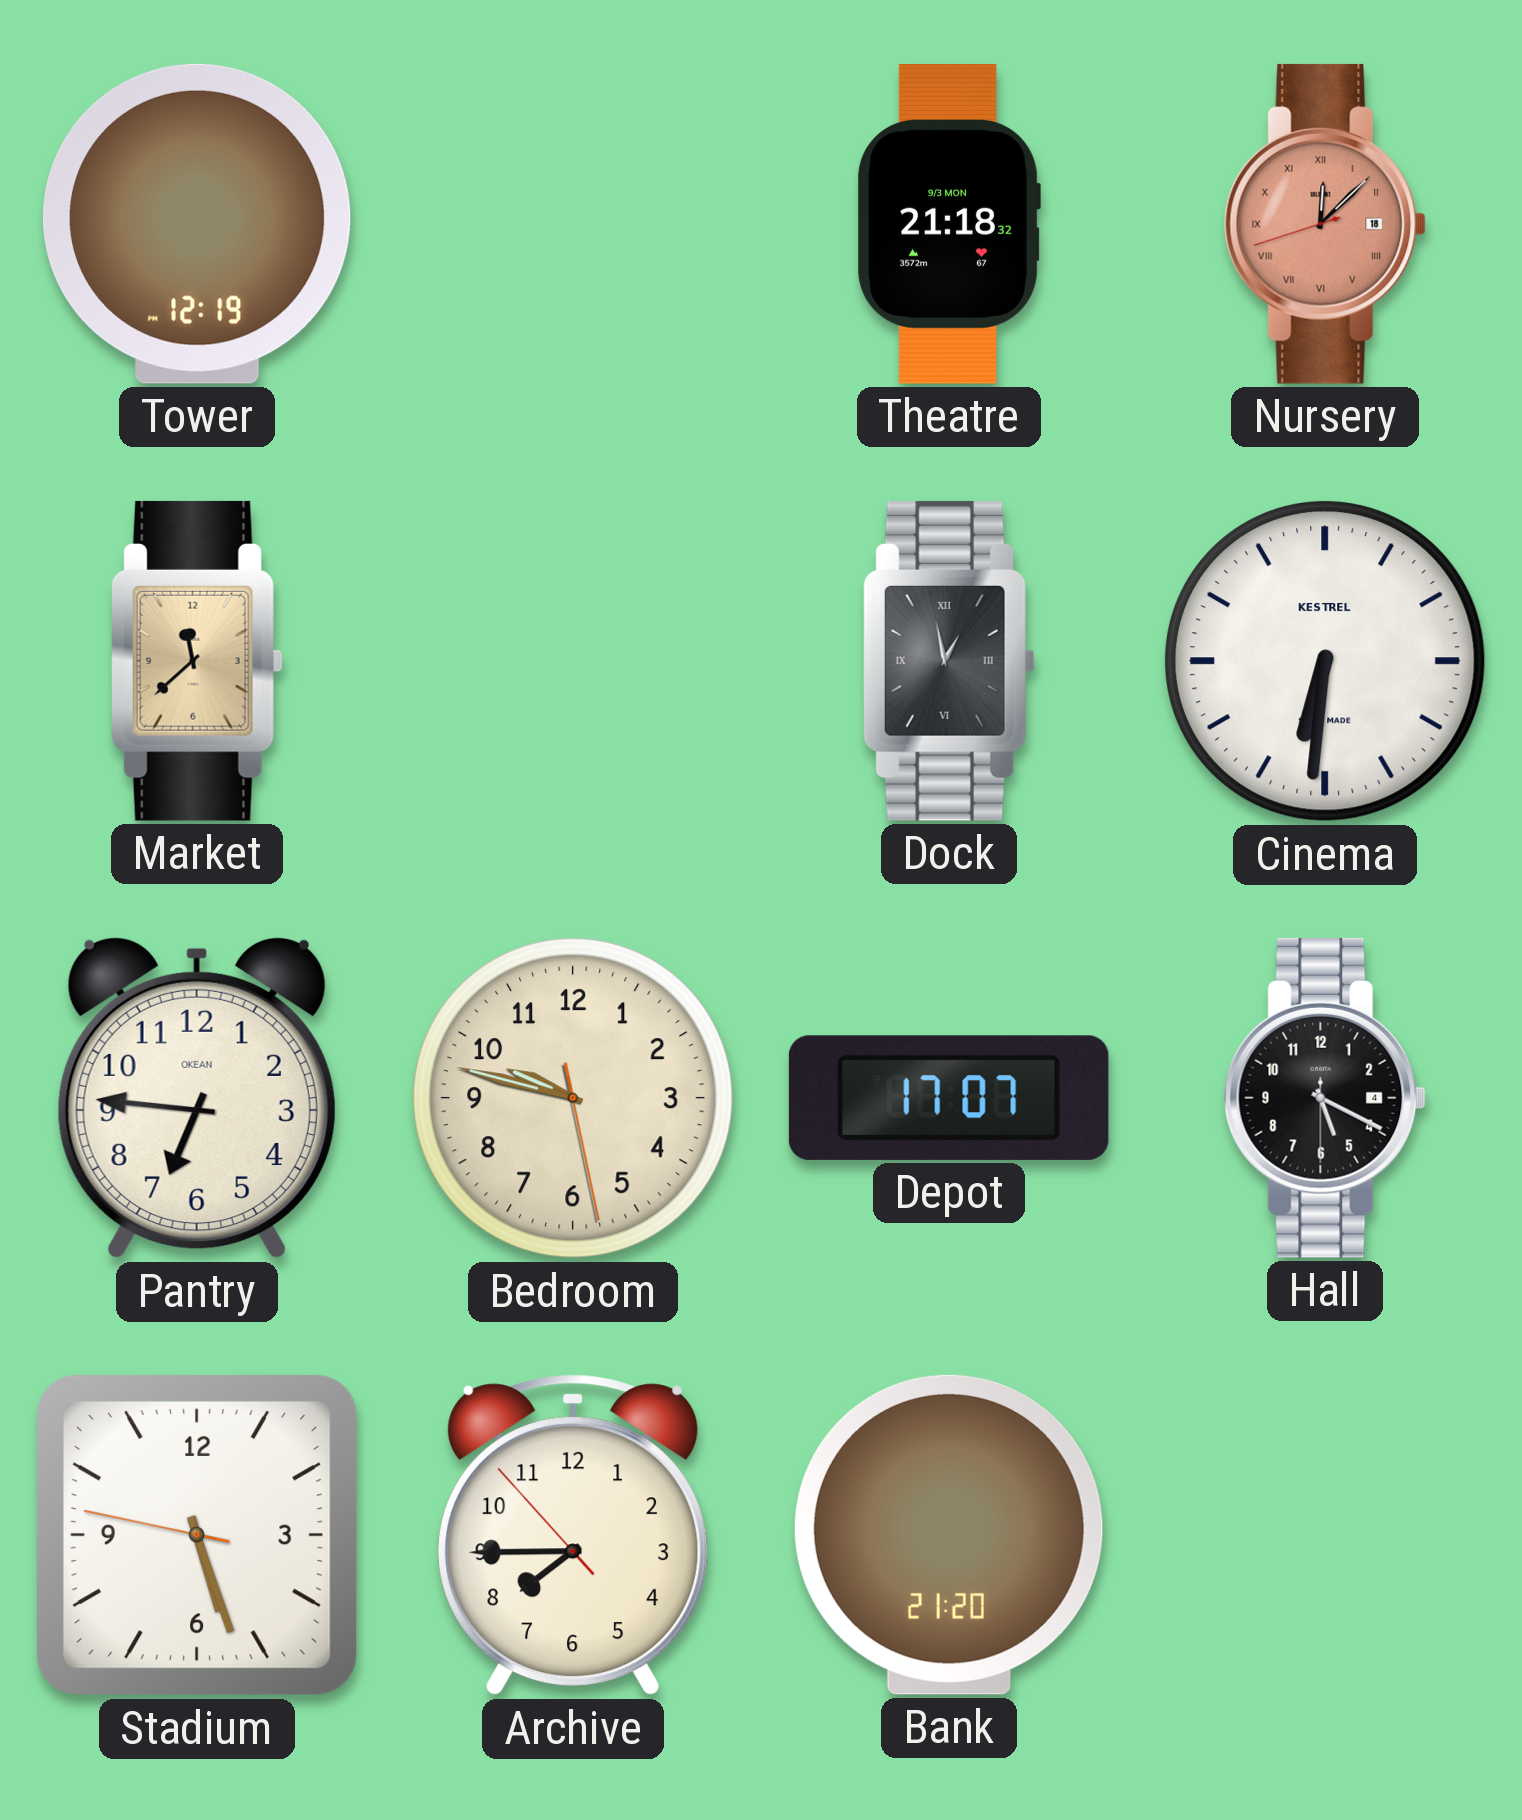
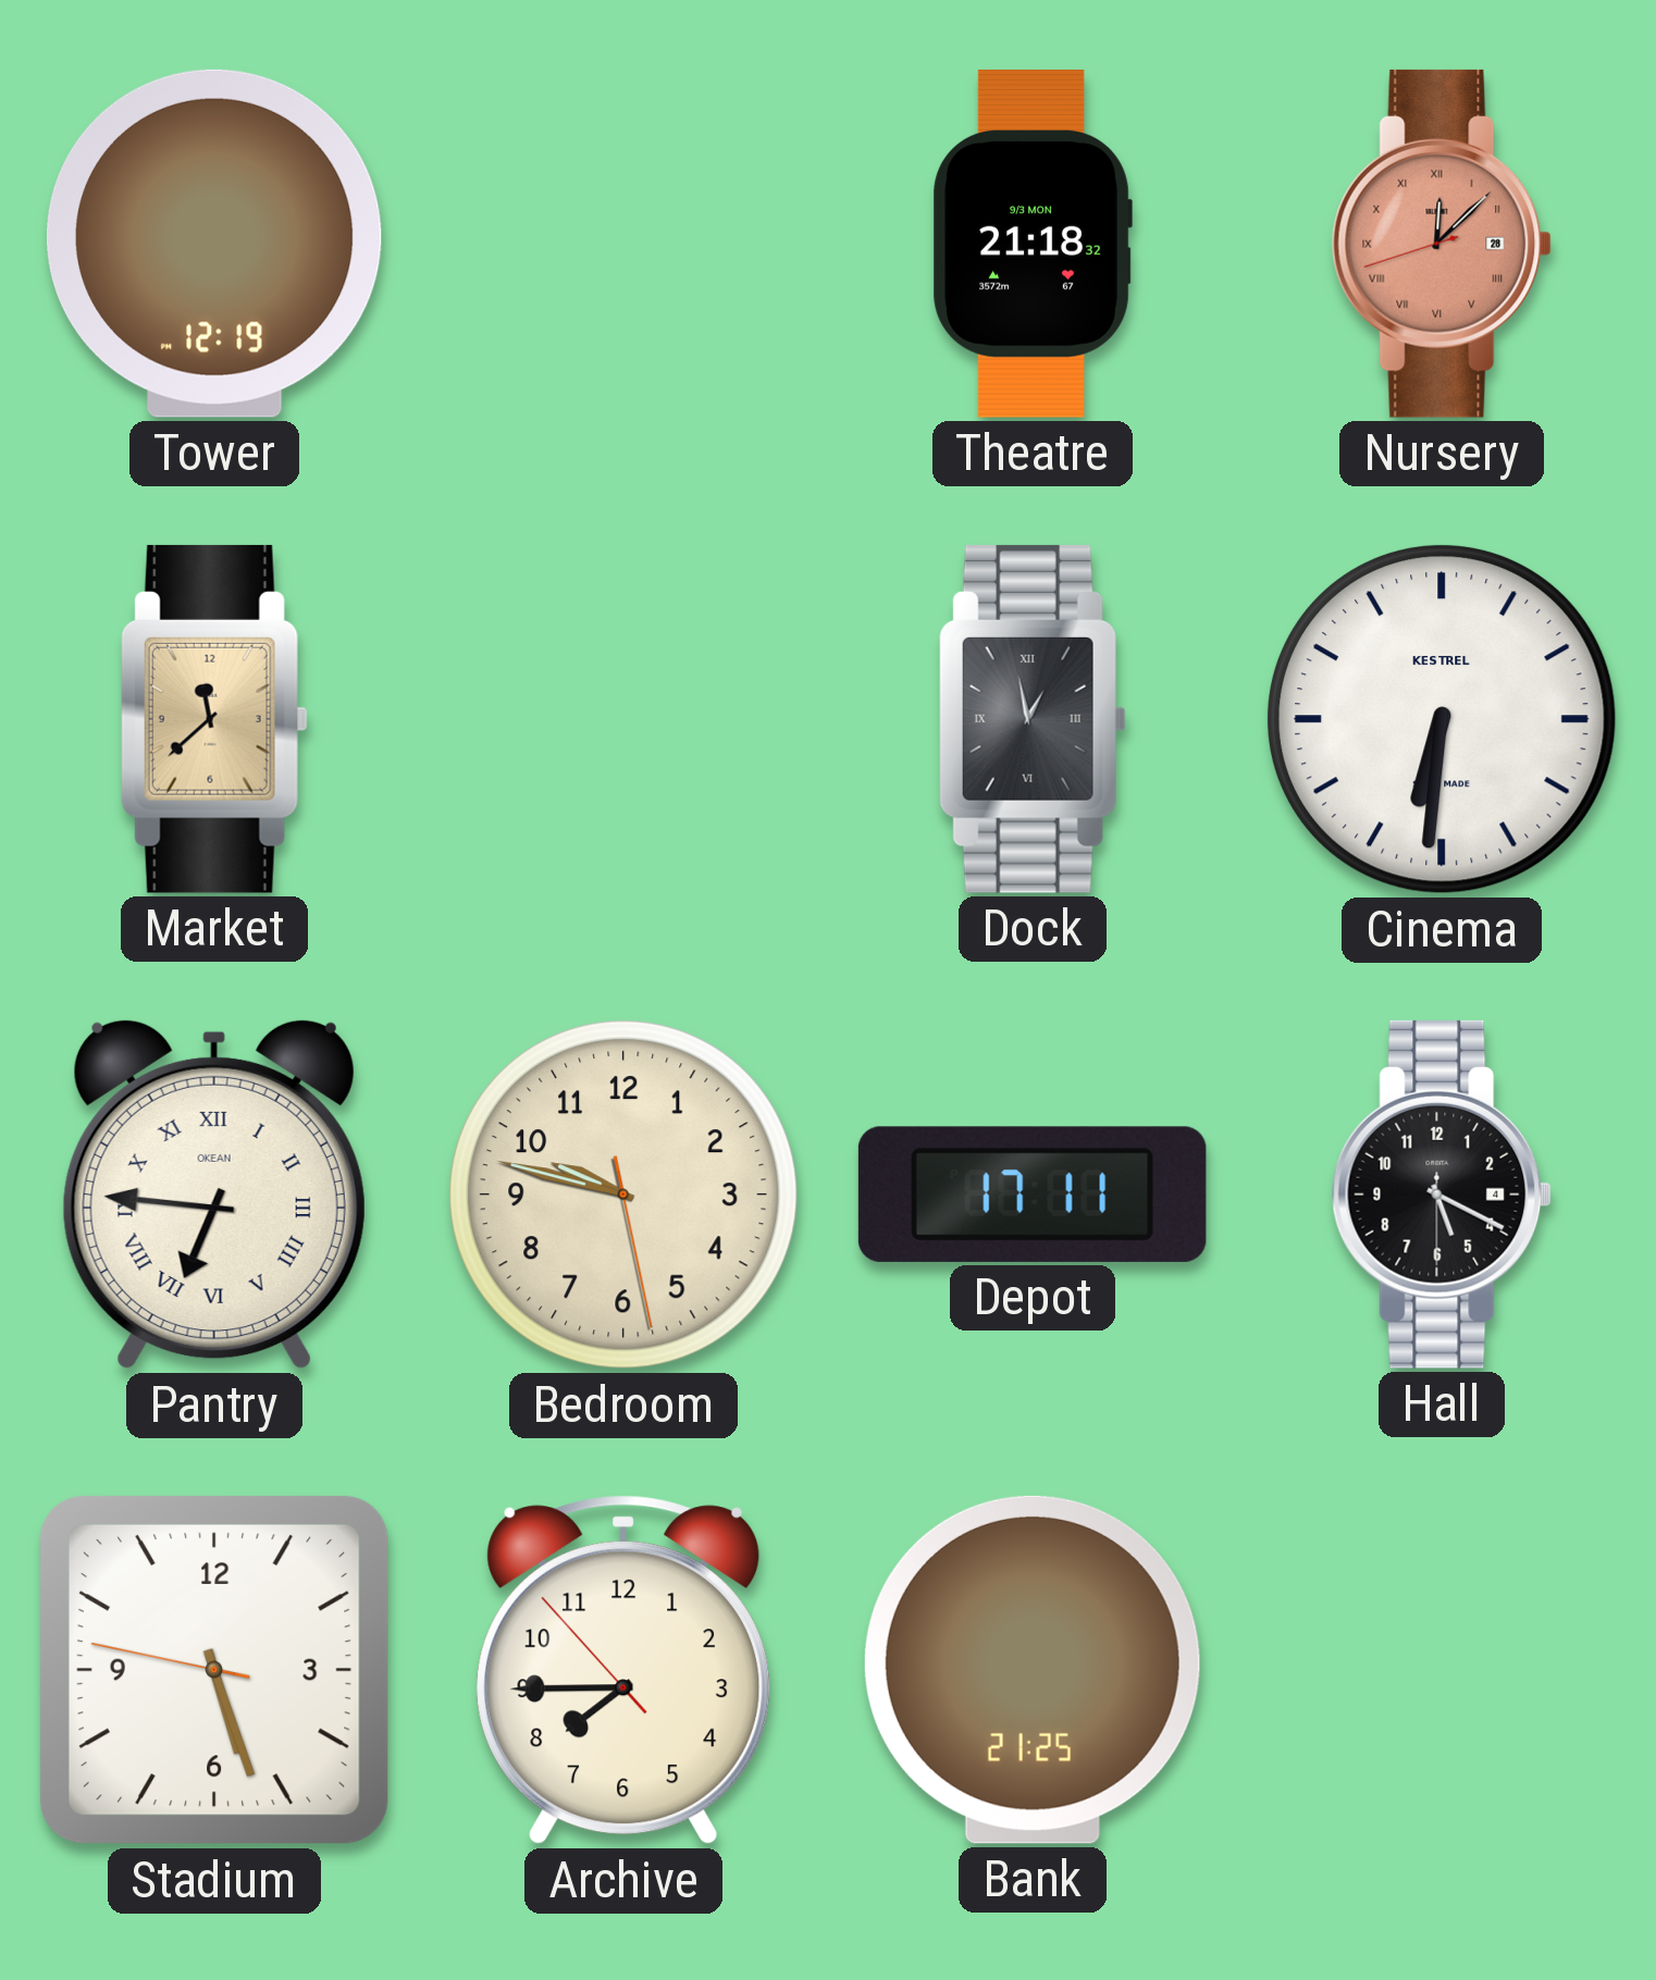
Nursery date: 18 -> 28
Pantry numerals: Arabic -> Roman
Depot: 17:07 -> 17:11
Bank: 21:20 -> 21:25
